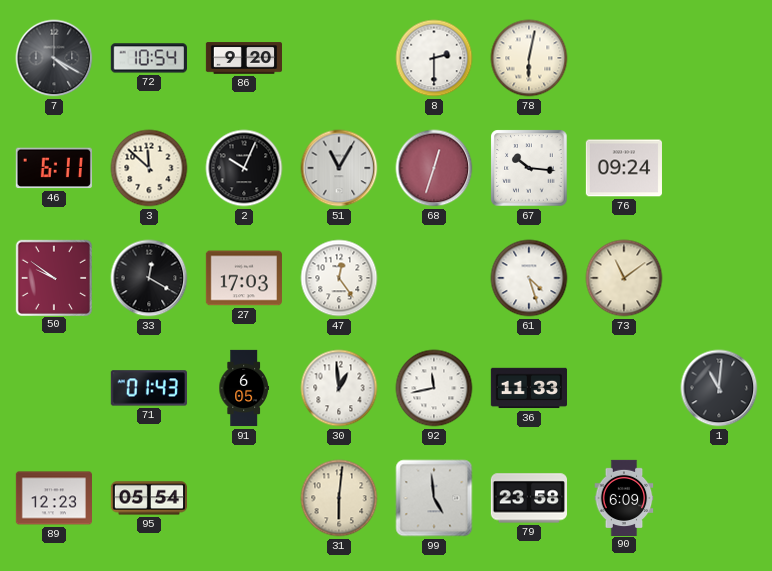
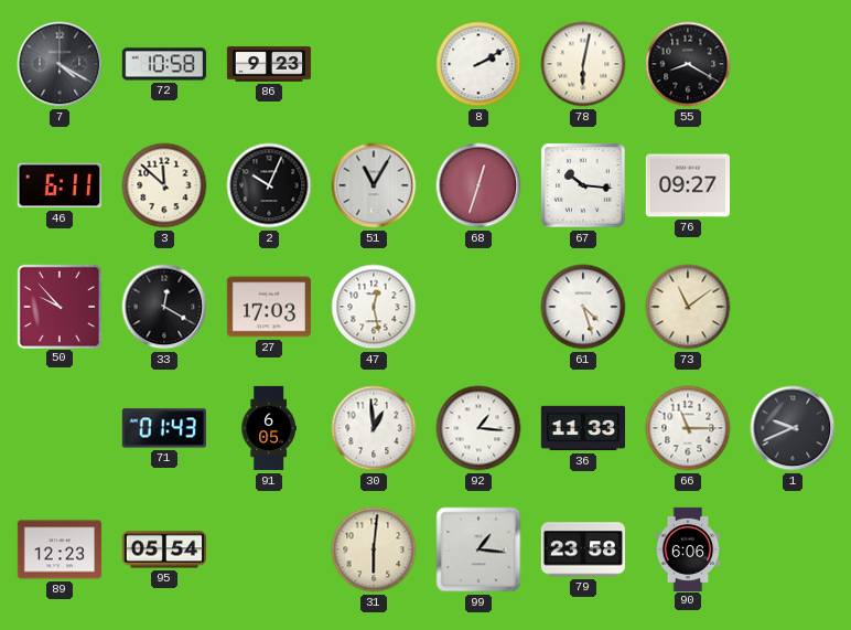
72: 10:54 -> 10:58
86: 9:20 -> 9:23
8: 2:30 -> 2:10
55: none -> 8:20
76: 09:24 -> 09:27
50: 9:51 -> 9:53
47: 12:24 -> 12:28
92: 11:43 -> 1:16
66: none -> 11:15
1: 11:01 -> 9:41
99: 4:59 -> 1:16
90: 6:09 -> 6:06
